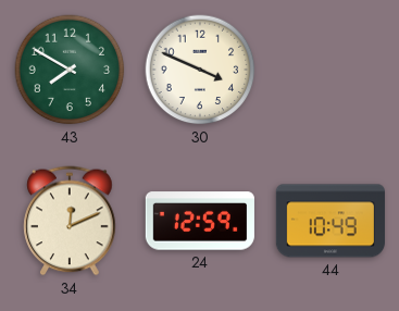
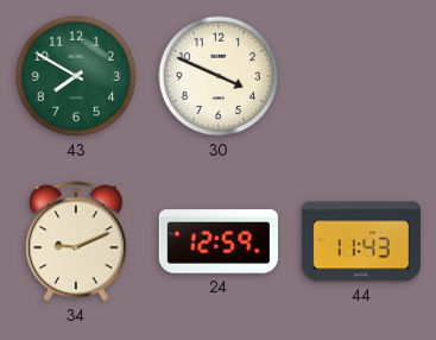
34: 12:11 -> 9:11
44: 10:49 -> 11:43
